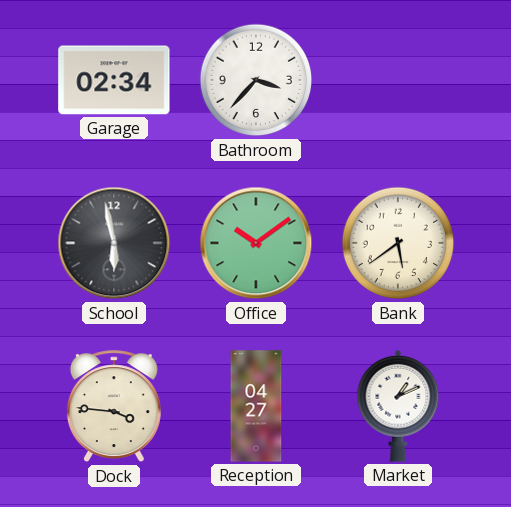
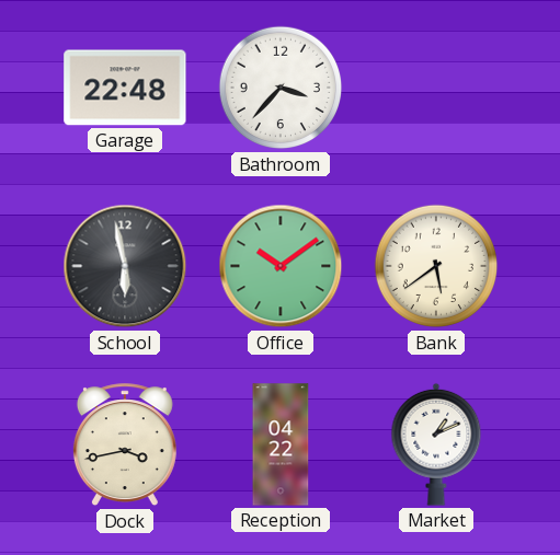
Garage: 02:34 -> 22:48
Dock: 3:46 -> 3:43
Reception: 04:27 -> 04:22
